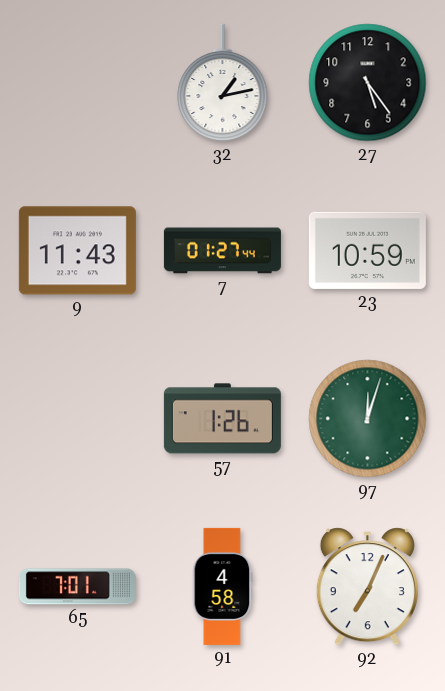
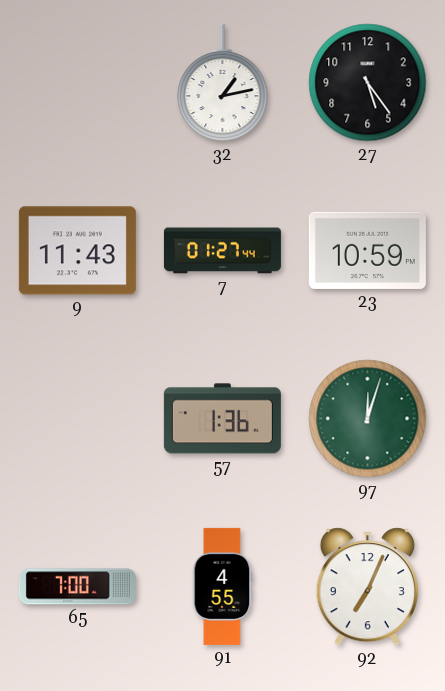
57: 1:26 -> 1:36
65: 7:01 -> 7:00
91: 4:58 -> 4:55
